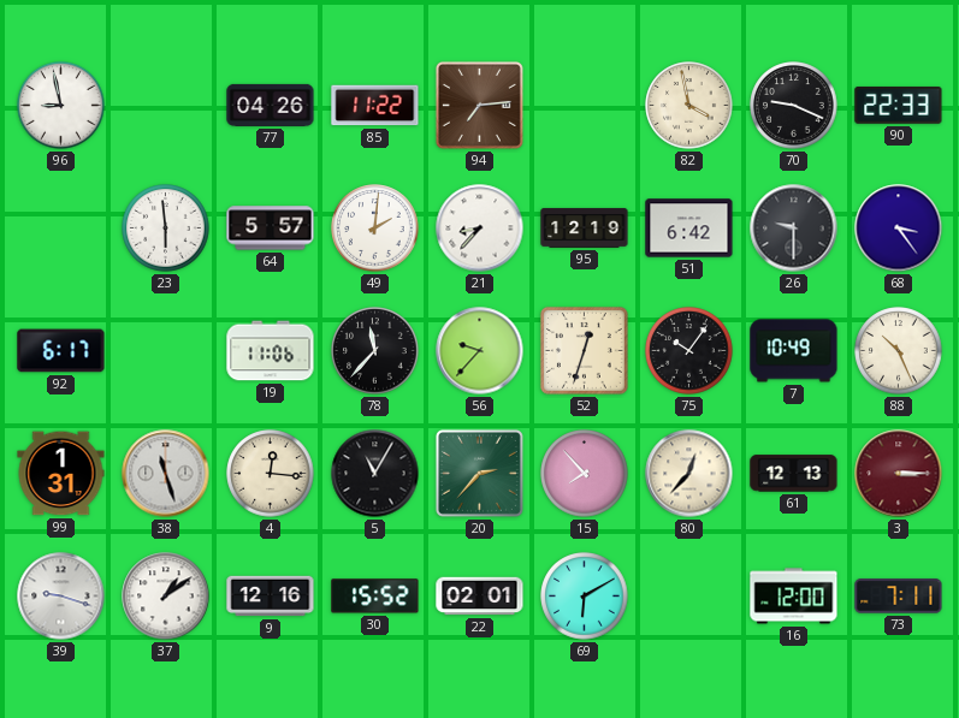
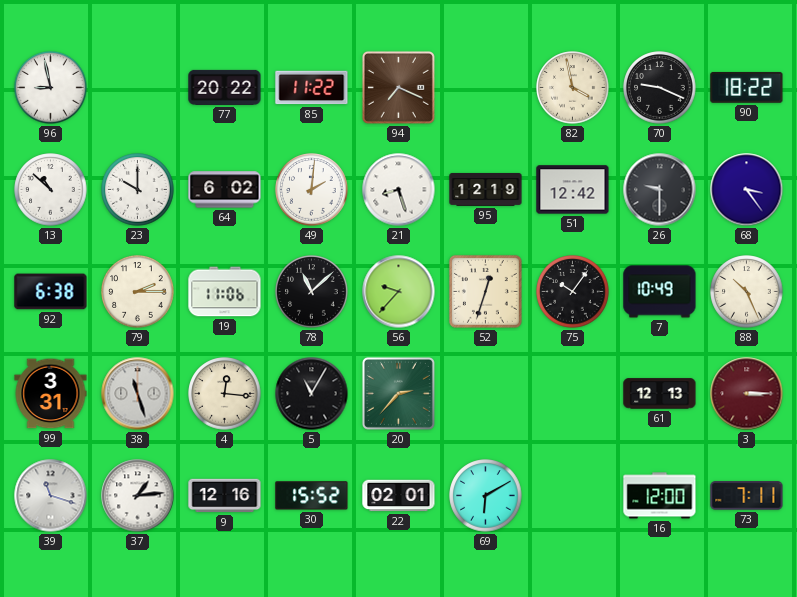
77: 04:26 -> 20:22
94: 7:14 -> 7:19
90: 22:33 -> 18:22
13: none -> 10:52
23: 5:59 -> 10:00
64: 5:57 -> 6:02
21: 8:37 -> 8:27
51: 6:42 -> 12:42
92: 6:17 -> 6:38
79: none -> 2:15
78: 11:37 -> 11:08
99: 1:31 -> 3:31
15: 7:53 -> none
80: 12:37 -> none
39: 9:18 -> 11:18
37: 1:09 -> 1:14
